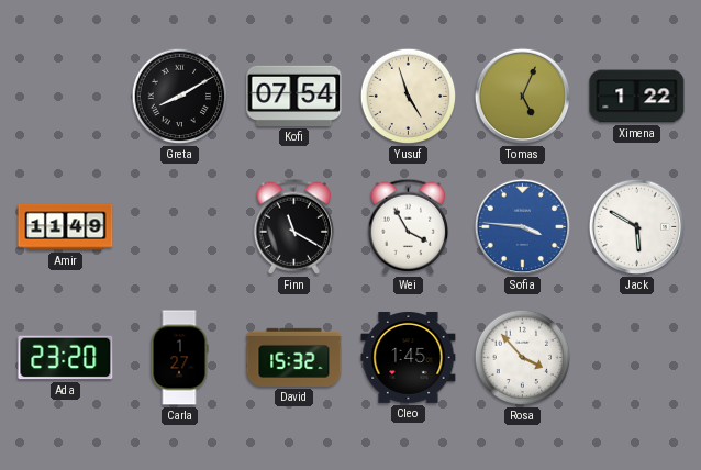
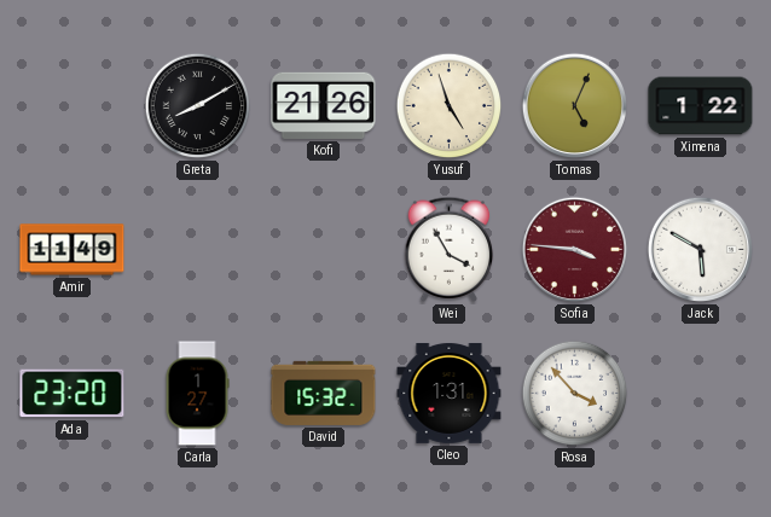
Kofi: 07:54 -> 21:26
Finn: 11:20 -> none
Sofia dial: blue -> burgundy
Cleo: 1:45 -> 1:31
